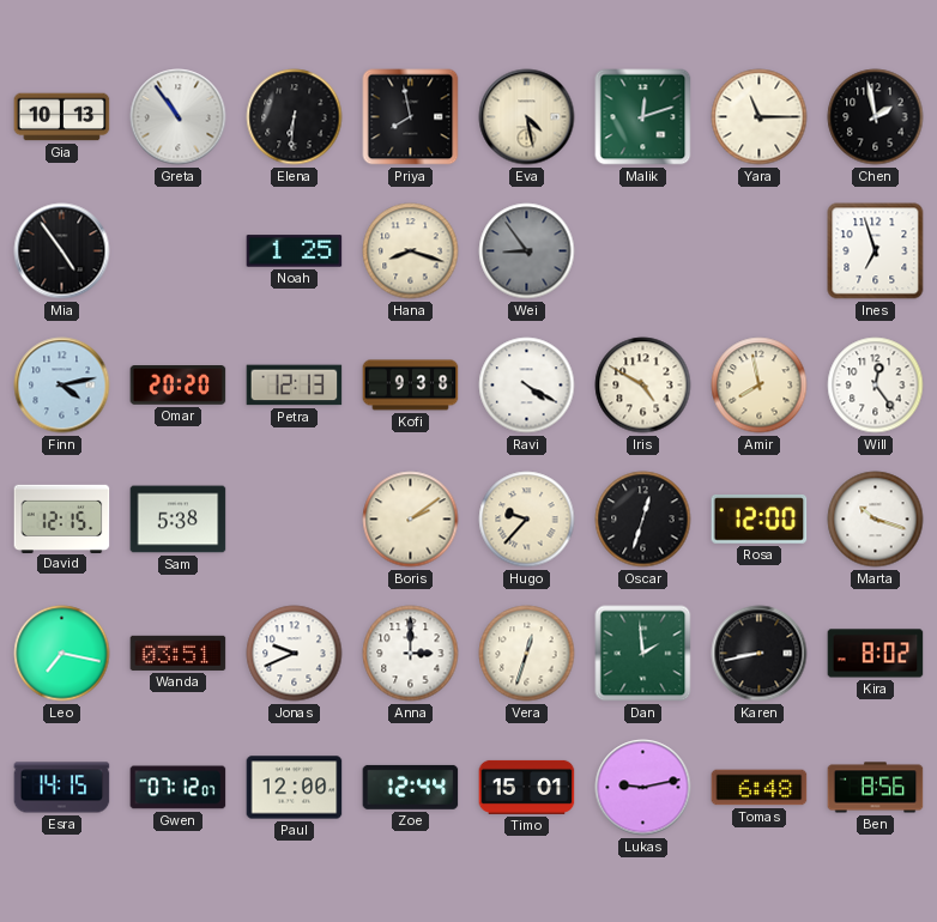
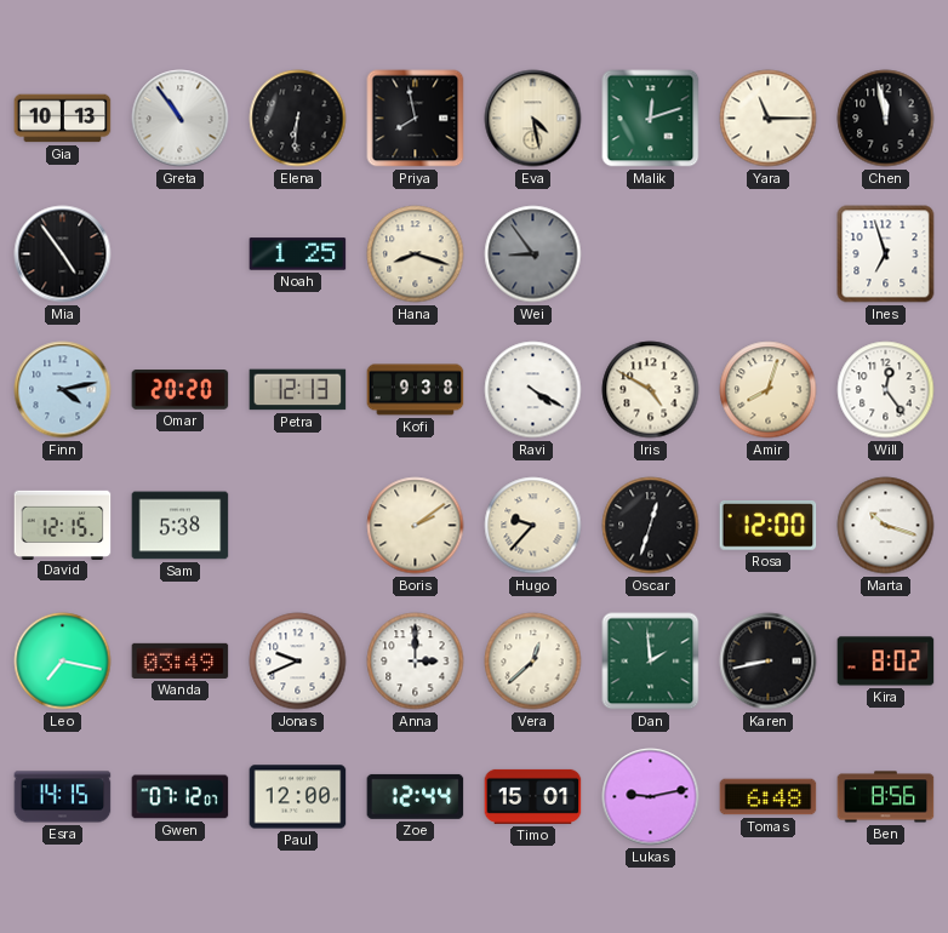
Chen: 1:58 -> 11:58
Amir: 7:58 -> 8:03
Wanda: 03:51 -> 03:49
Vera: 12:33 -> 12:38
